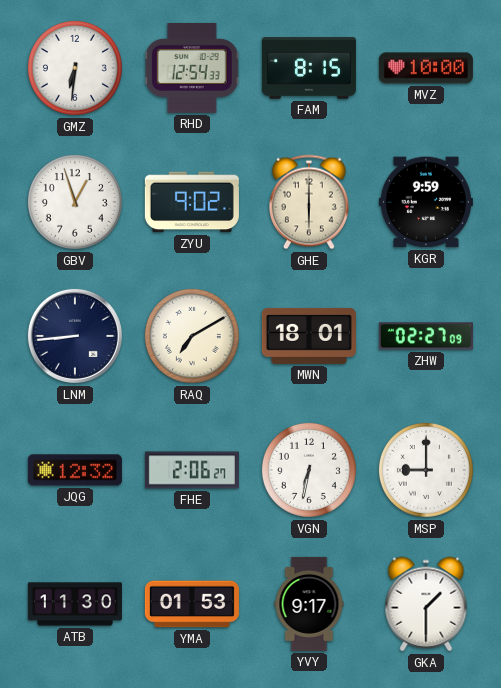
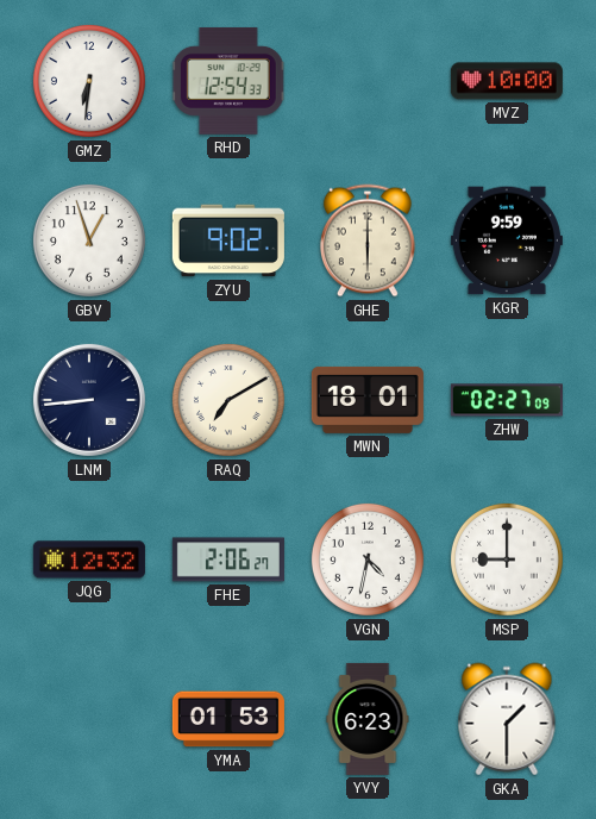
FAM: 8:15 -> none
VGN: 6:32 -> 4:32
ATB: 11:30 -> none
YVY: 9:17 -> 6:23
